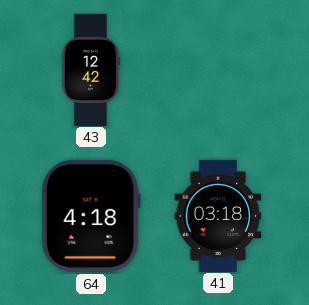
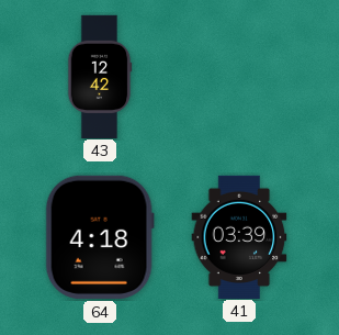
41: 03:18 -> 03:39
